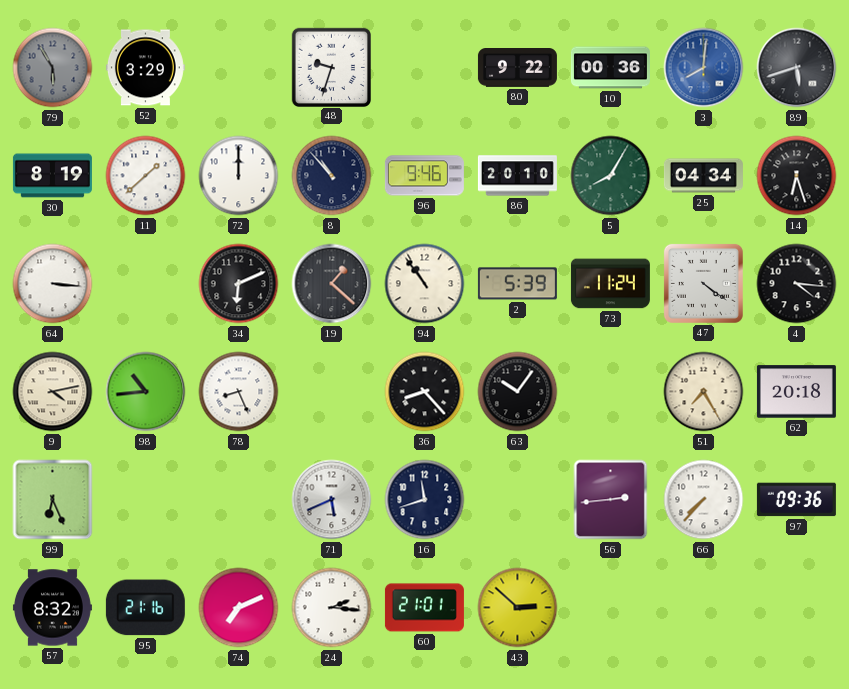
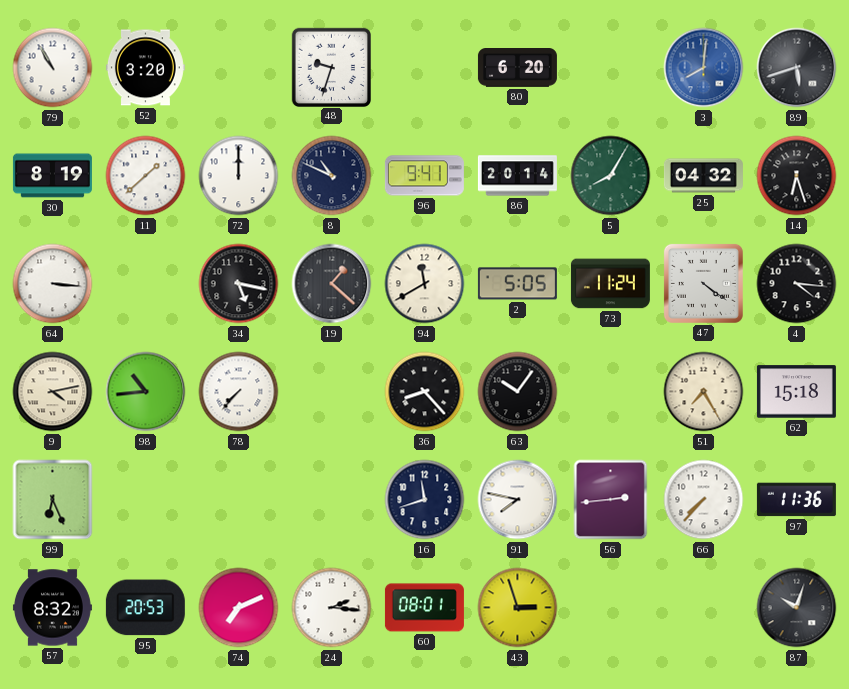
79: 5:55 -> 10:55
79 dial: grey -> white
52: 3:29 -> 3:20
80: 9:22 -> 6:20
10: 00:36 -> none
8: 10:53 -> 10:49
96: 9:46 -> 9:41
86: 20:10 -> 20:14
25: 04:34 -> 04:32
34: 6:11 -> 5:17
94: 10:54 -> 11:40
2: 5:39 -> 5:05
78: 8:26 -> 7:37
62: 20:18 -> 15:18
71: 5:41 -> none
91: none -> 7:47
97: 09:36 -> 11:36
95: 21:16 -> 20:53
60: 21:01 -> 08:01
43: 2:52 -> 2:57
87: none -> 10:03
